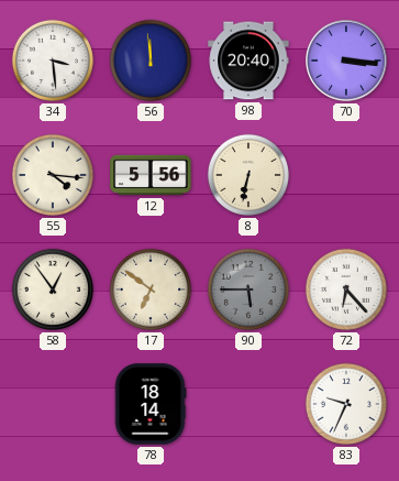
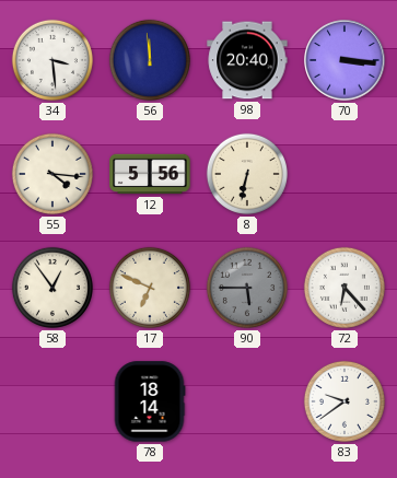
17: 6:51 -> 6:49
83: 9:34 -> 9:39
